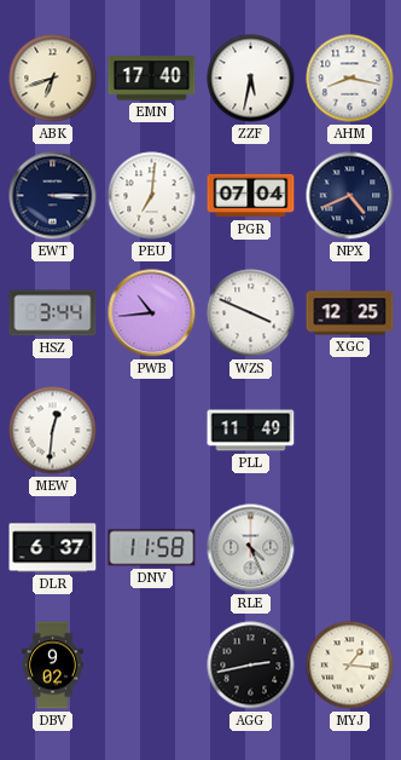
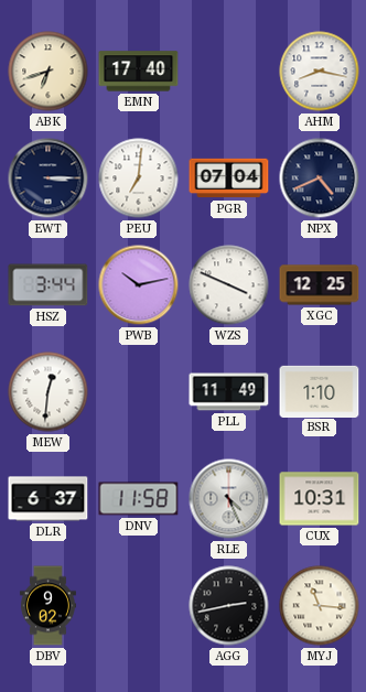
ZZF: 5:32 -> none
PWB: 10:44 -> 10:13
BSR: none -> 1:10
CUX: none -> 10:31
MYJ: 1:16 -> 11:16
